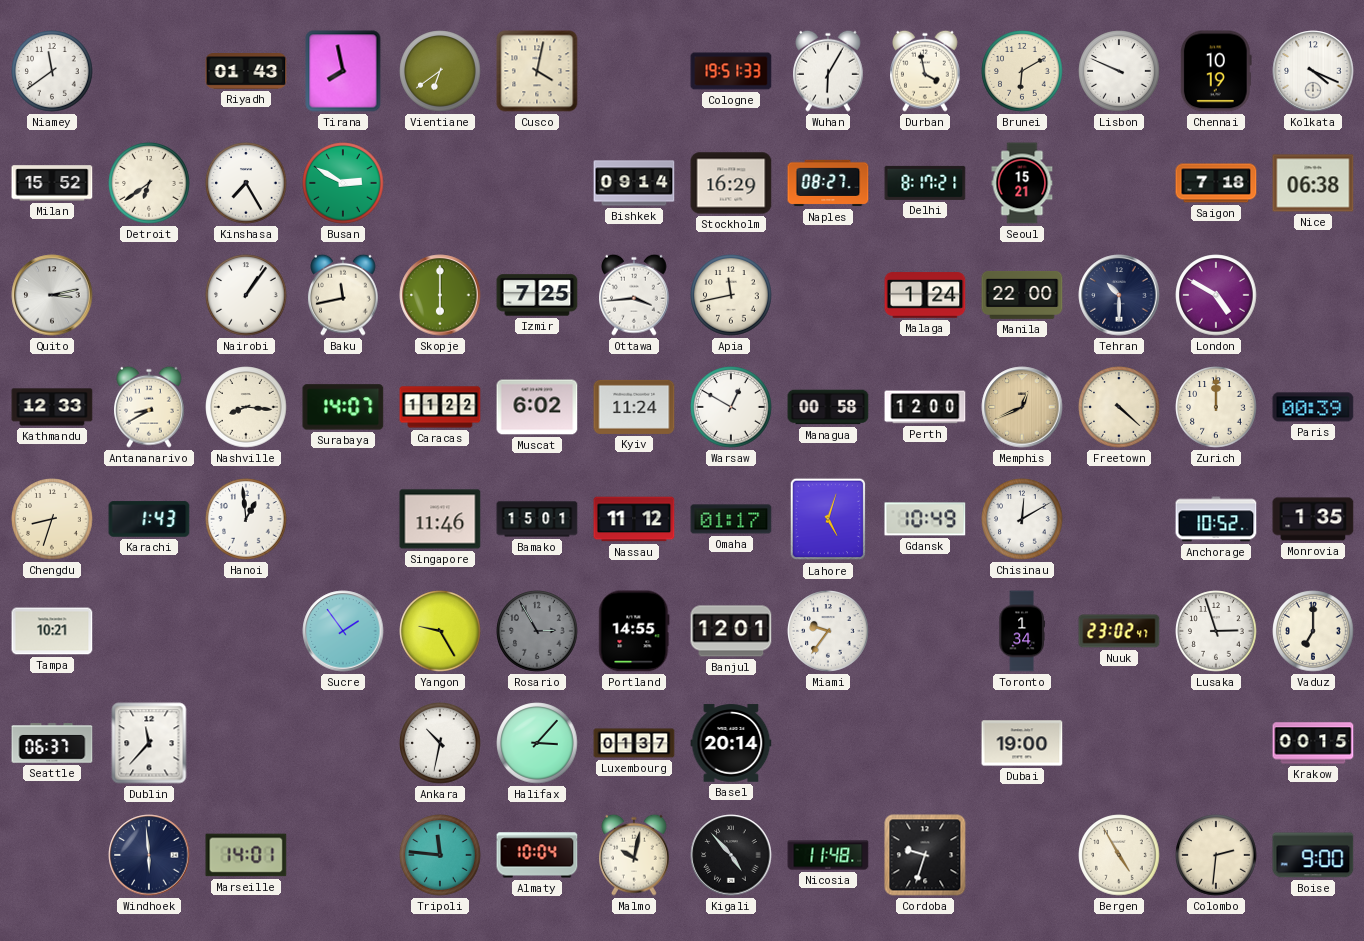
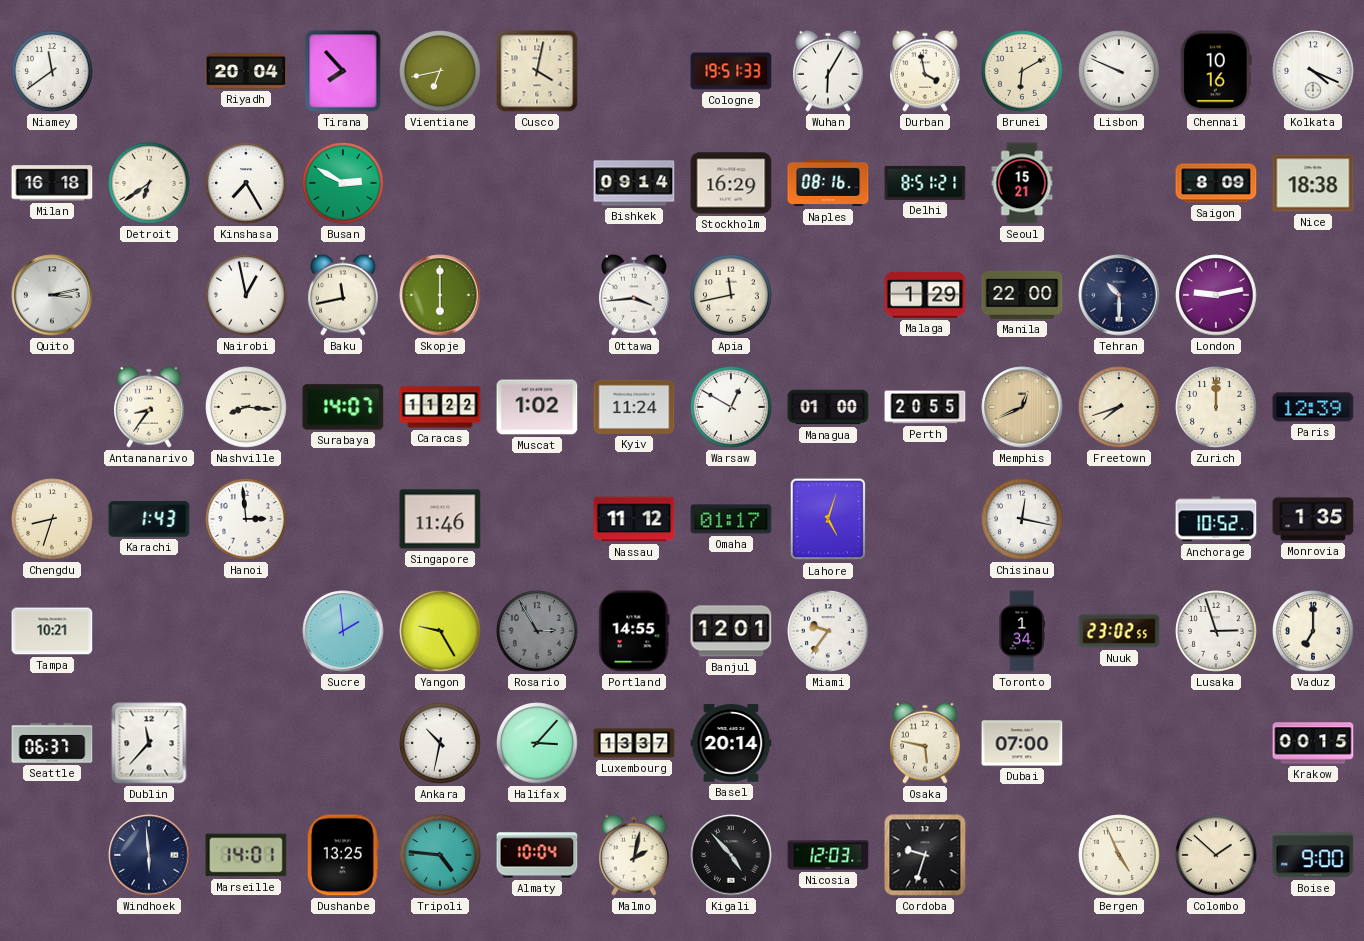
Riyadh: 01:43 -> 20:04
Tirana: 7:58 -> 7:53
Vientiane: 6:39 -> 6:43
Chennai: 10:19 -> 10:16
Milan: 15:52 -> 16:18
Naples: 08:27 -> 08:16
Delhi: 8:17 -> 8:51
Saigon: 7:18 -> 8:09
Nice: 06:38 -> 18:38
Nairobi: 1:06 -> 12:58
Izmir: 7:25 -> none
Malaga: 1:24 -> 1:29
London: 4:50 -> 9:13
Kathmandu: 12:33 -> none
Antananarivo: 8:40 -> 8:36
Muscat: 6:02 -> 1:02
Managua: 00:58 -> 01:00
Perth: 12:00 -> 20:55
Freetown: 4:22 -> 7:42
Paris: 00:39 -> 12:39
Hanoi: 12:59 -> 2:59
Bamako: 15:01 -> none
Gdansk: 10:49 -> none
Chisinau: 12:10 -> 12:17
Sucre: 1:54 -> 1:59
Nuuk: 23:02:47 -> 23:02:55
Luxembourg: 01:37 -> 13:37
Osaka: none -> 5:47
Dubai: 19:00 -> 07:00
Dushanbe: none -> 13:25
Tripoli: 11:46 -> 4:46
Malmo: 10:02 -> 2:02
Nicosia: 11:48 -> 12:03
Bergen: 4:55 -> 4:56
Colombo: 2:31 -> 1:52
